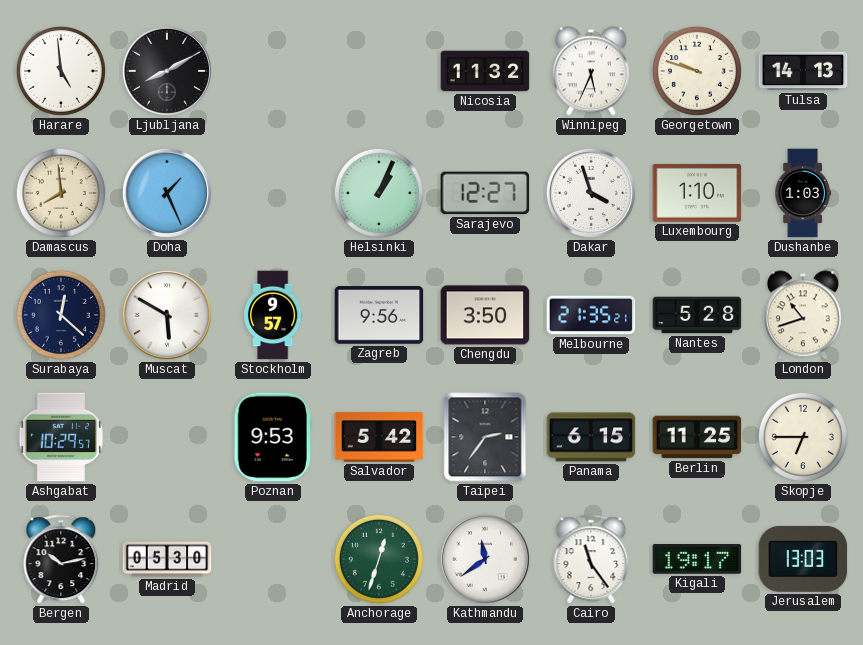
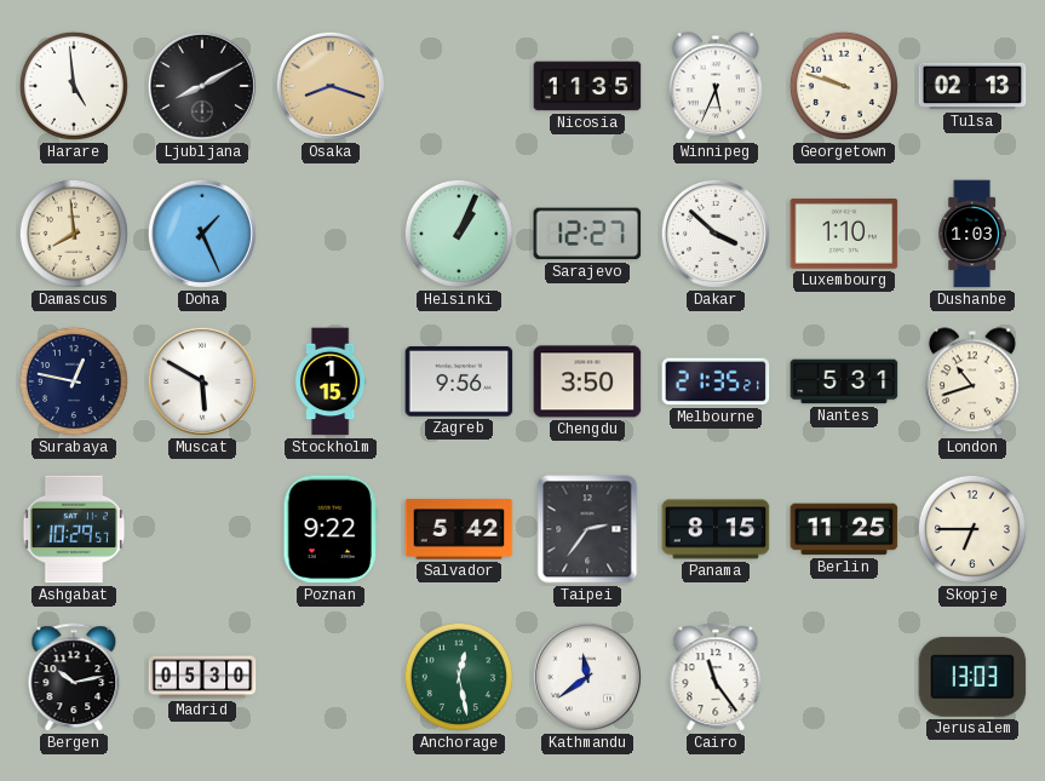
Osaka: none -> 8:18
Nicosia: 11:32 -> 11:35
Tulsa: 14:13 -> 02:13
Dakar: 3:57 -> 3:52
Surabaya: 12:22 -> 12:47
Stockholm: 9:57 -> 1:15
Nantes: 5:28 -> 5:31
Poznan: 9:53 -> 9:22
Panama: 6:15 -> 8:15
Anchorage: 12:33 -> 12:28
Kigali: 19:17 -> none
